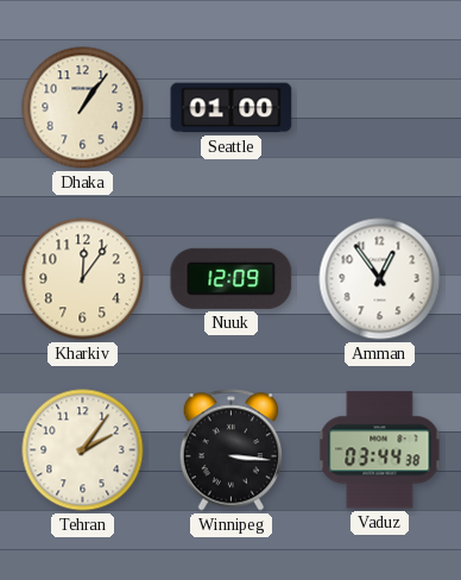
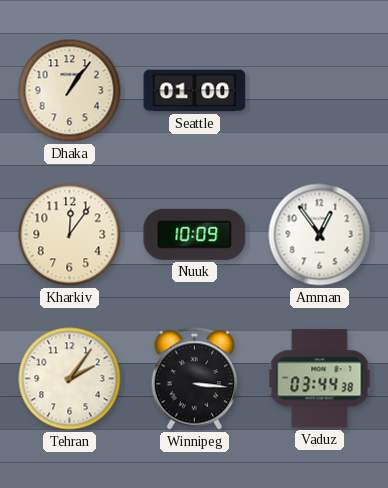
Nuuk: 12:09 -> 10:09
